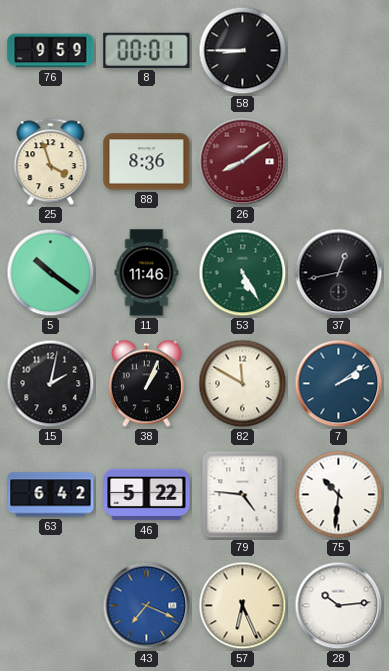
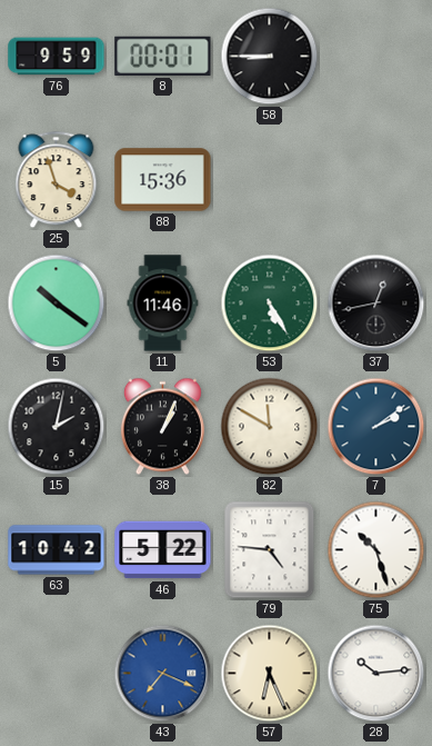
88: 8:36 -> 15:36
26: 8:09 -> none
63: 6:42 -> 10:42
75: 10:31 -> 10:27
